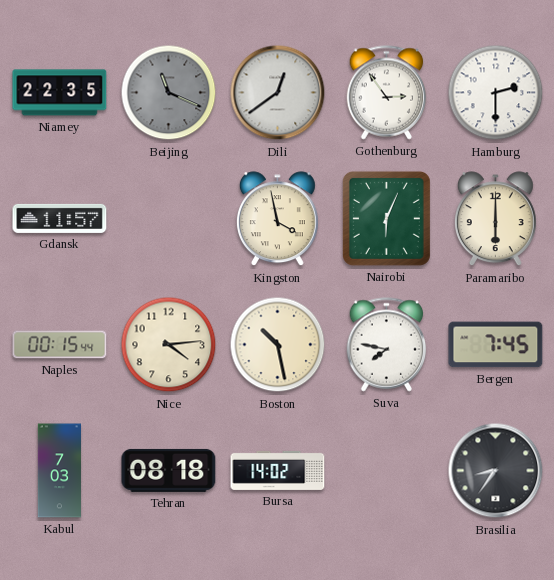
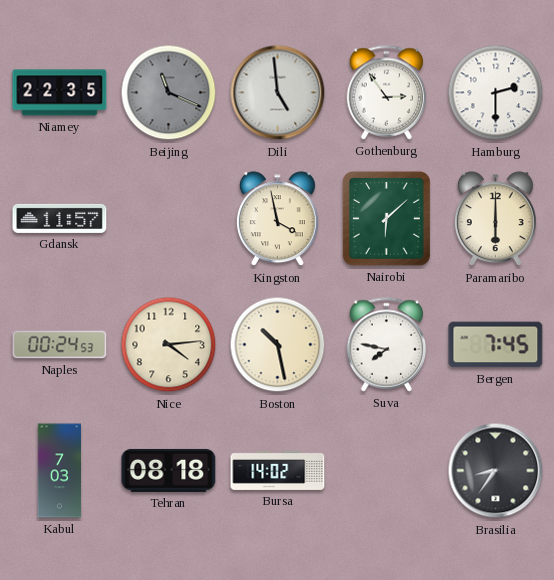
Dili: 12:39 -> 4:59
Nairobi: 6:04 -> 6:08
Naples: 00:15 -> 00:24
